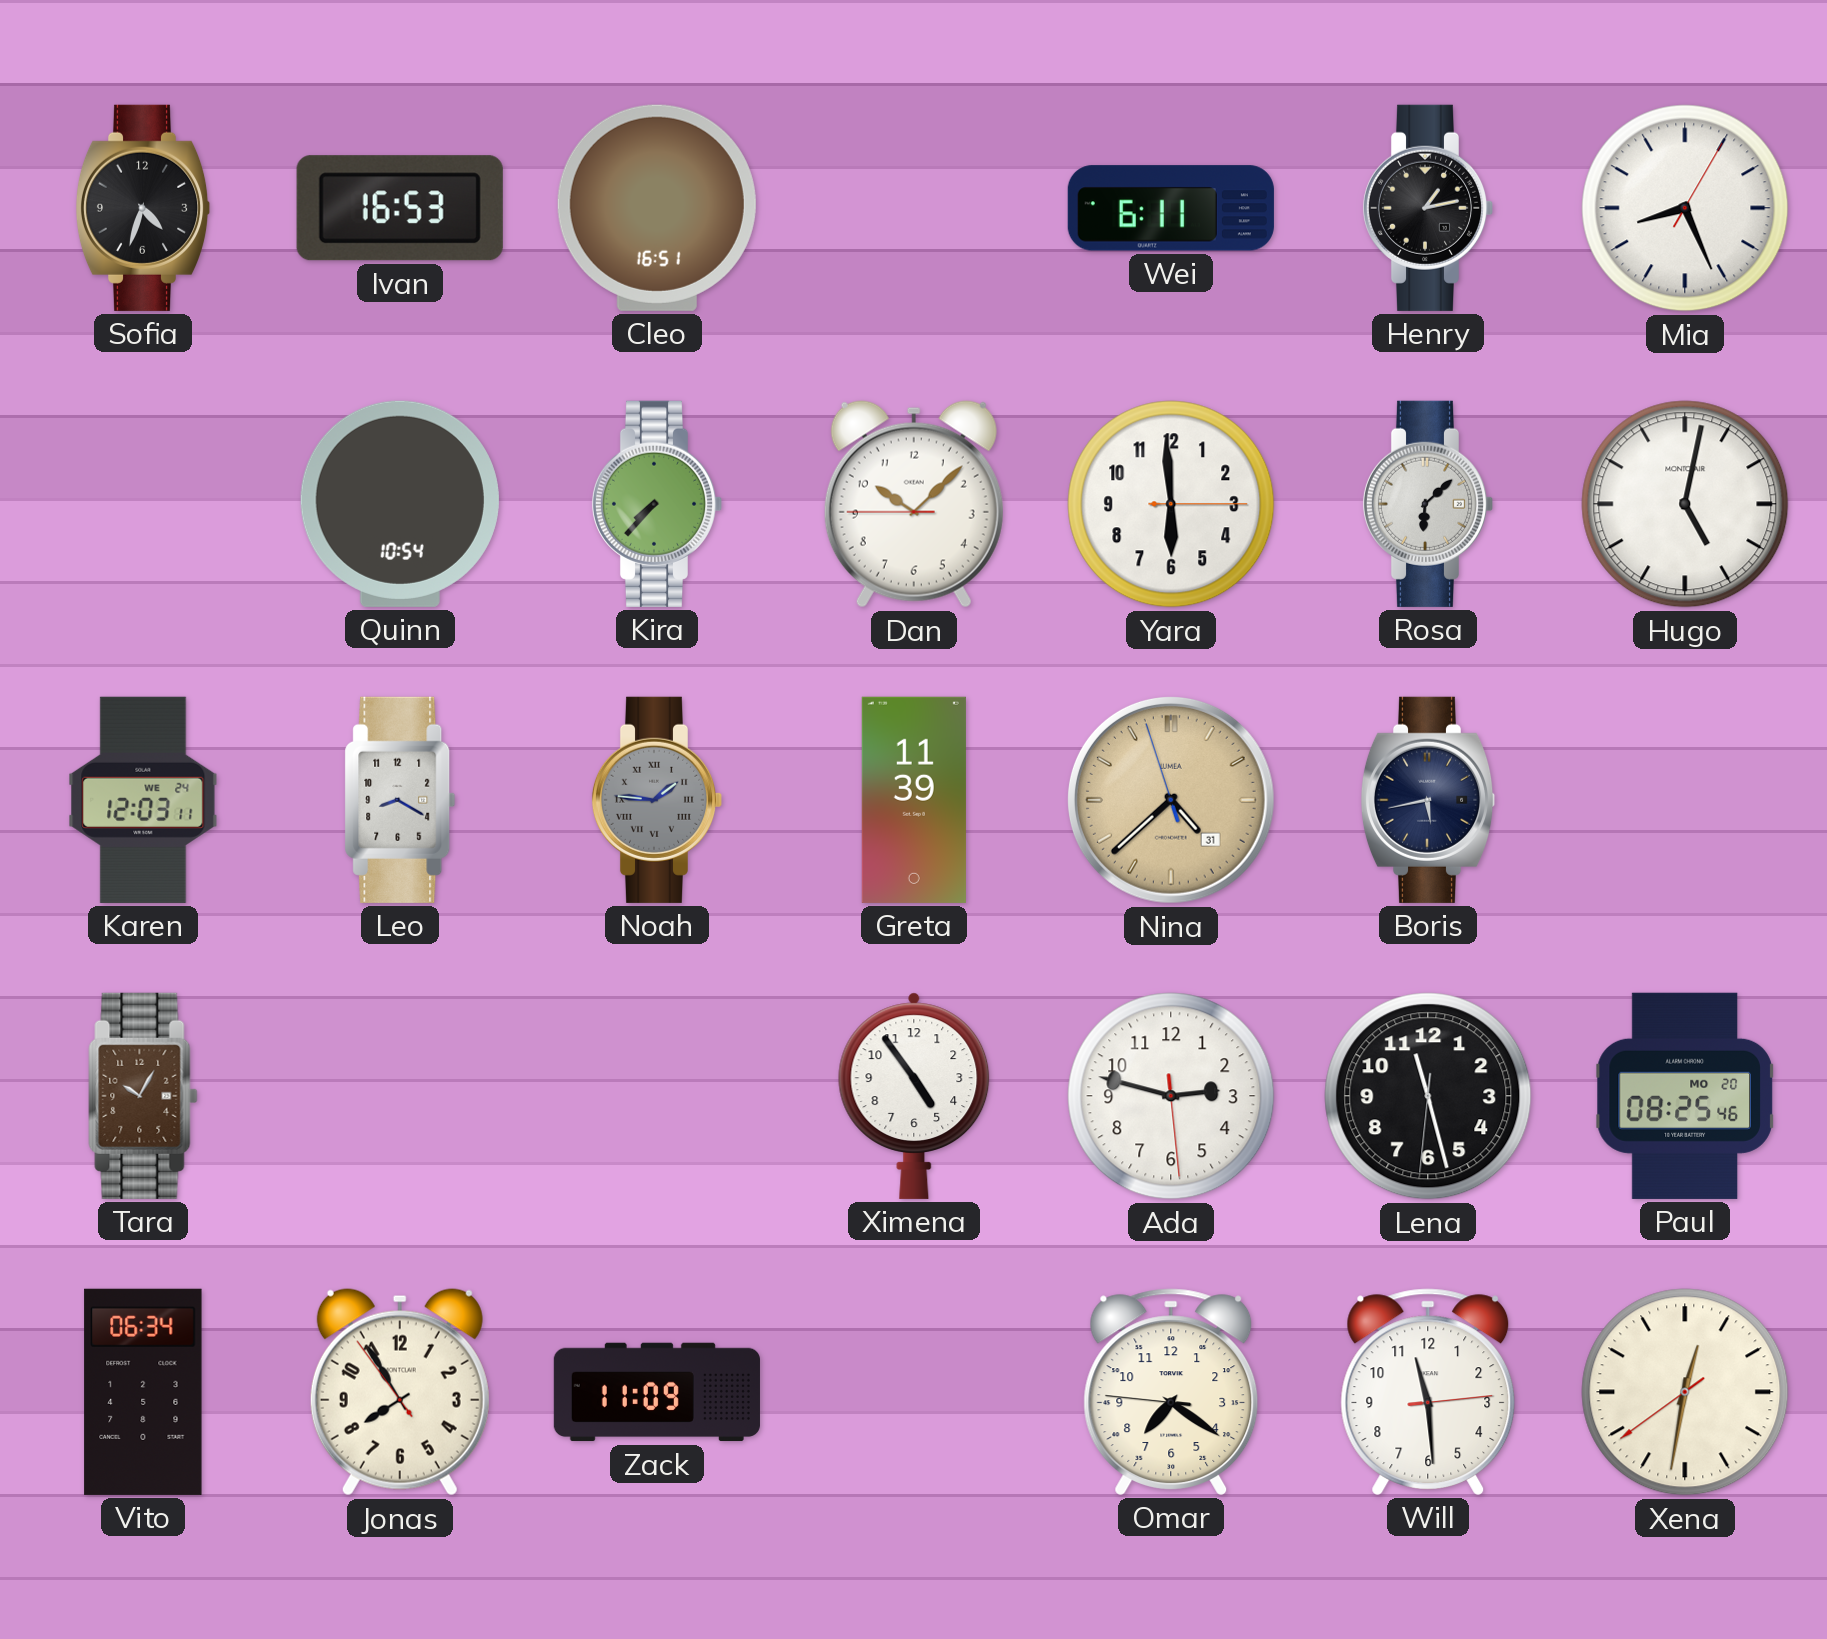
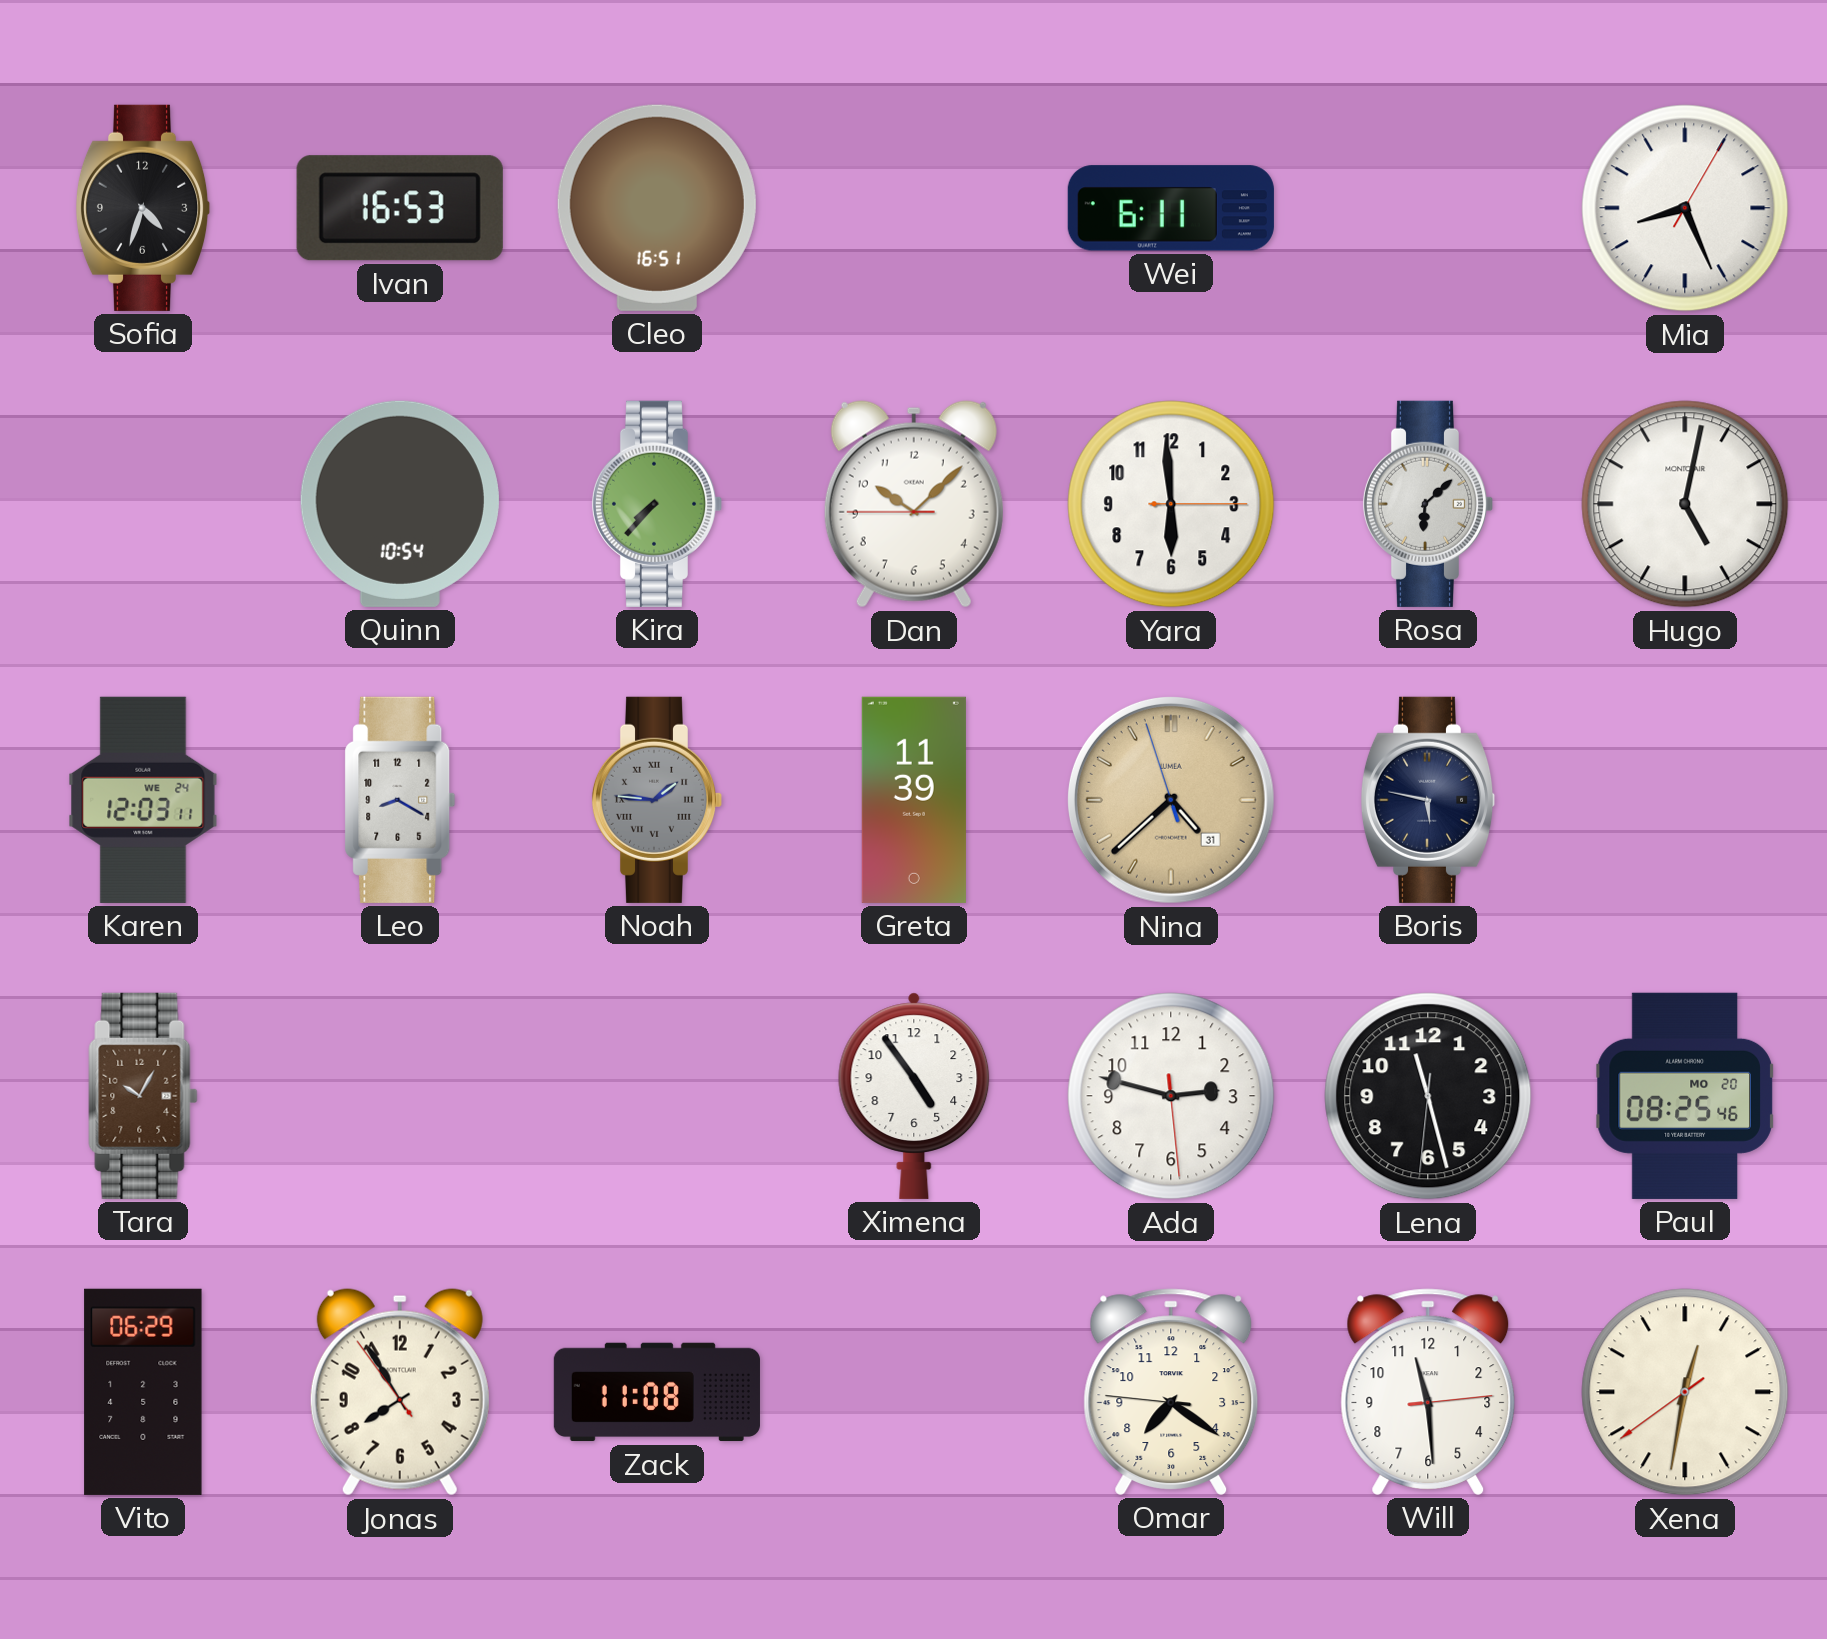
Henry: 1:13 -> none
Boris: 5:43 -> 5:47
Vito: 06:34 -> 06:29
Zack: 11:09 -> 11:08
